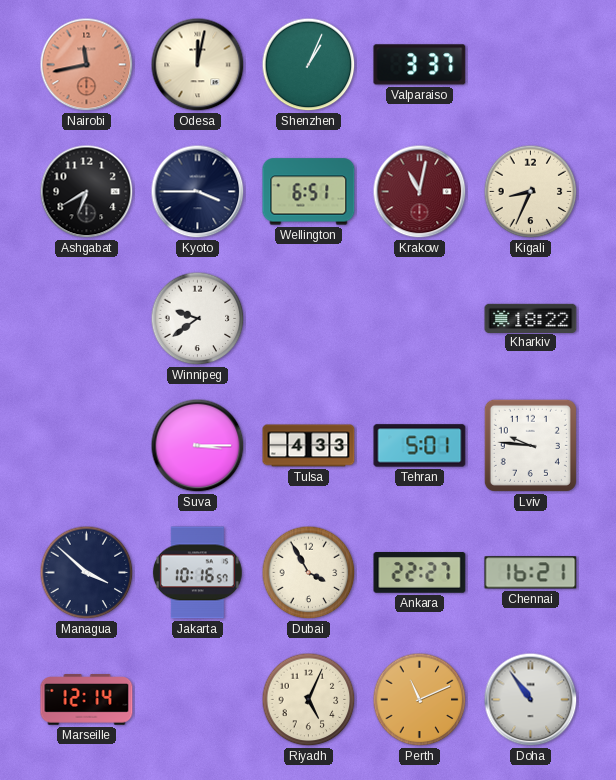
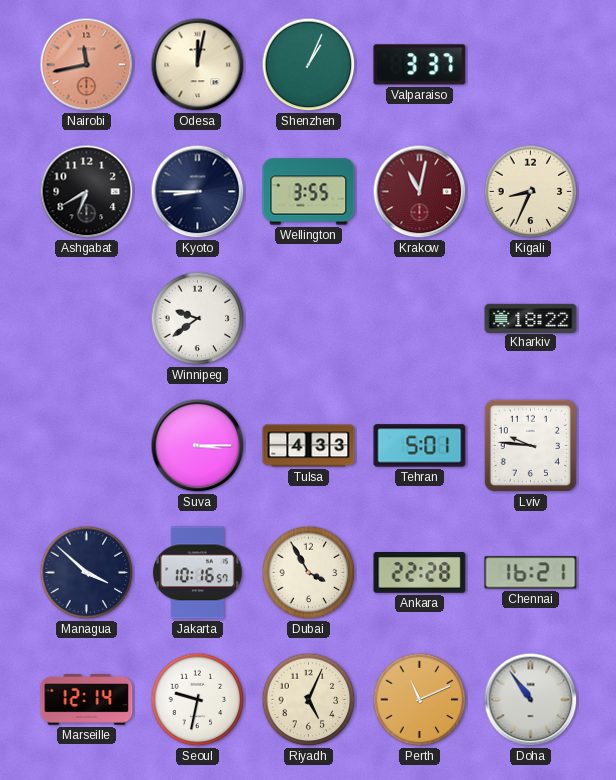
Kyoto: 3:45 -> 8:45
Wellington: 6:51 -> 3:55
Ankara: 22:27 -> 22:28
Seoul: none -> 9:32
